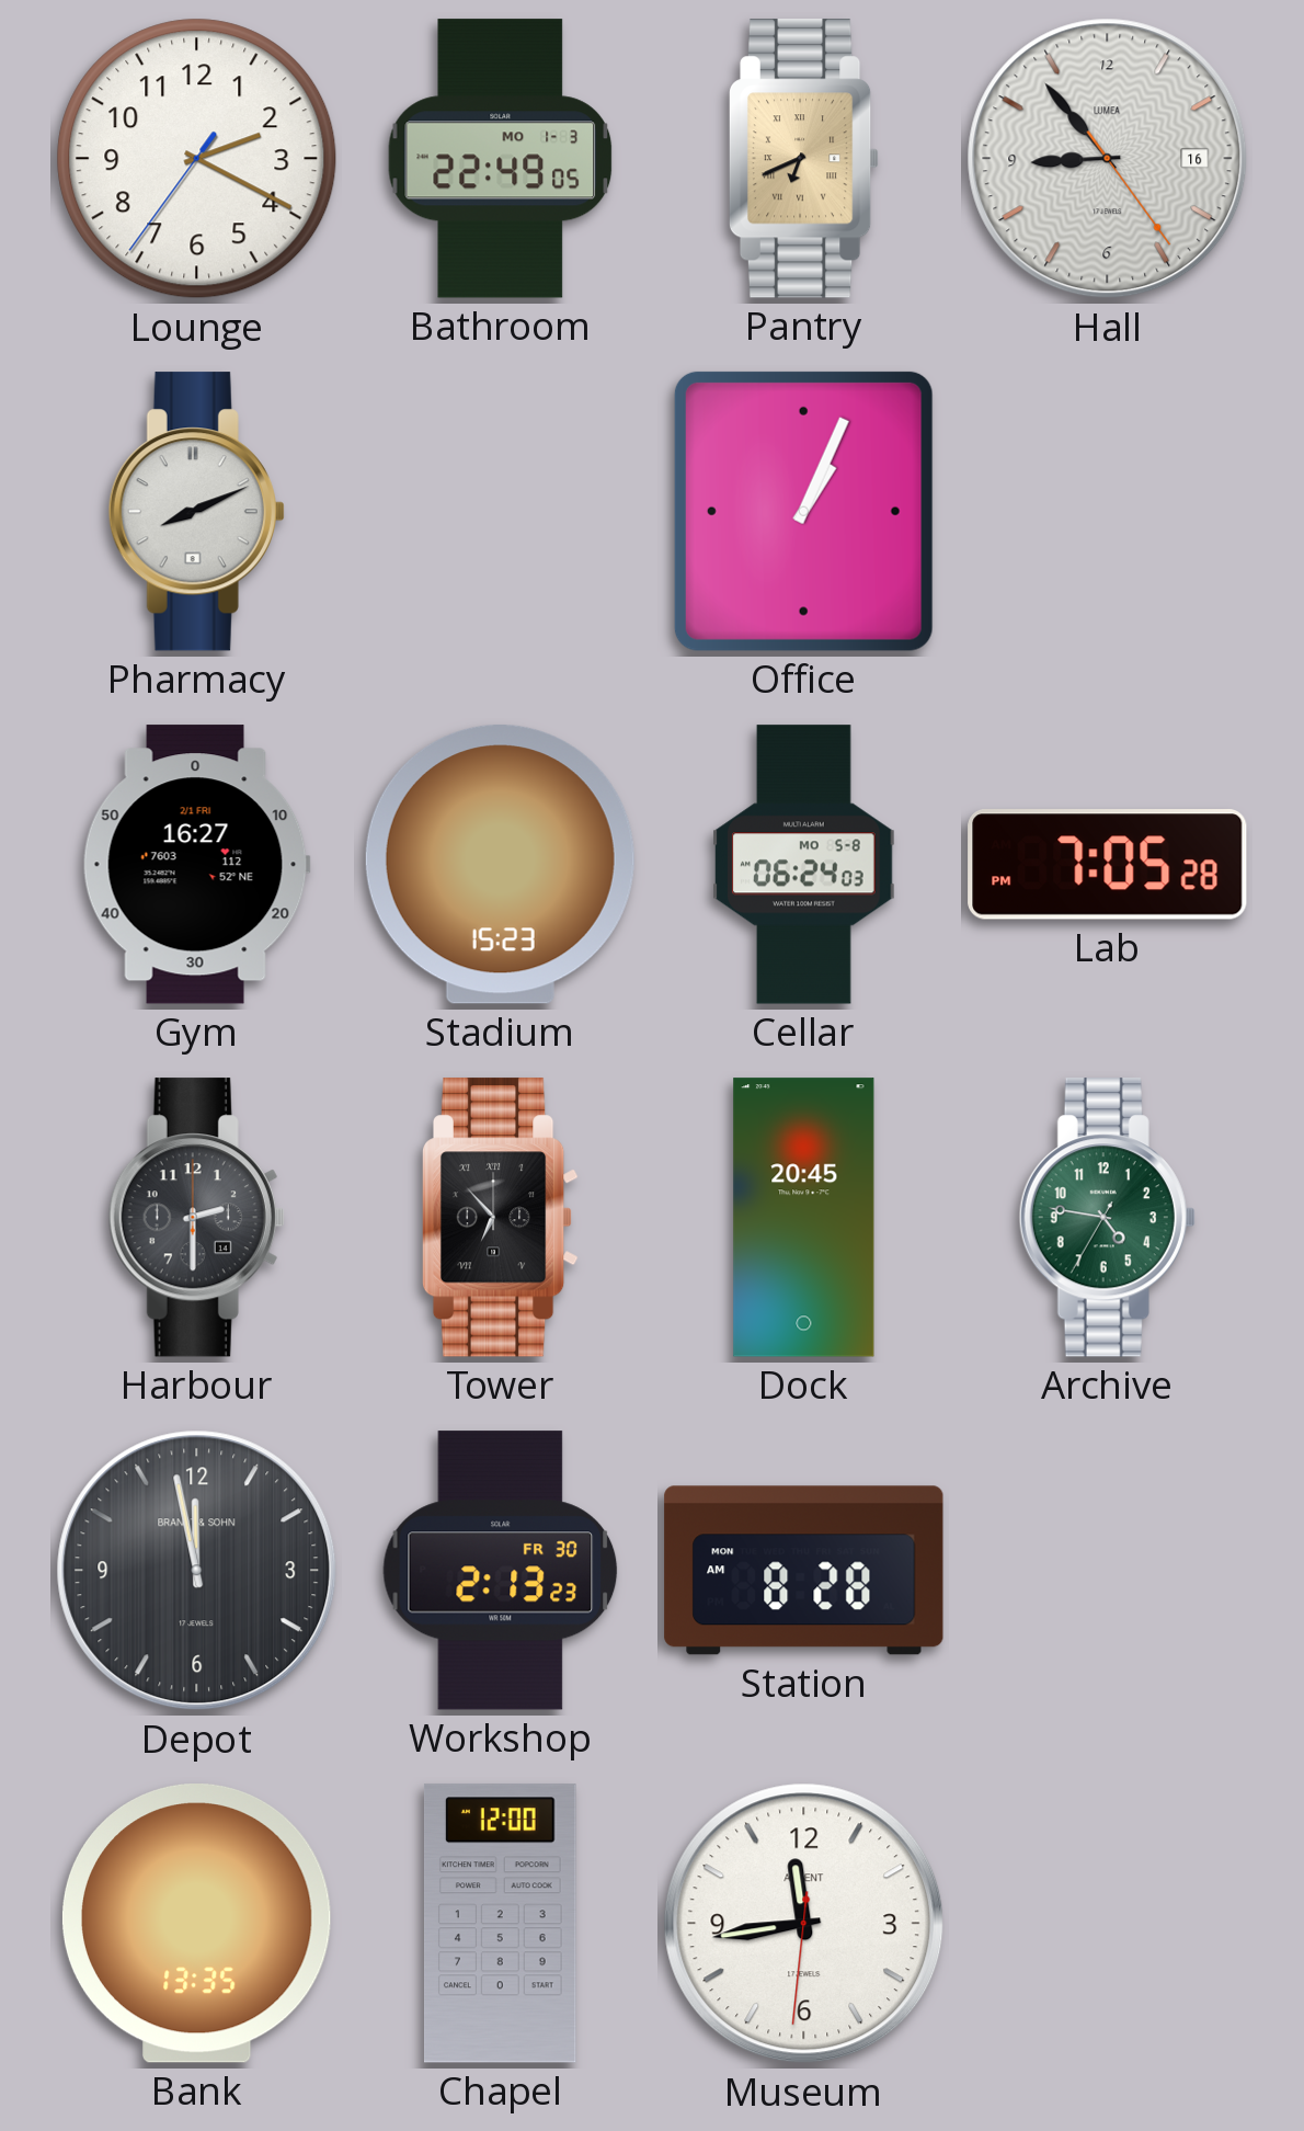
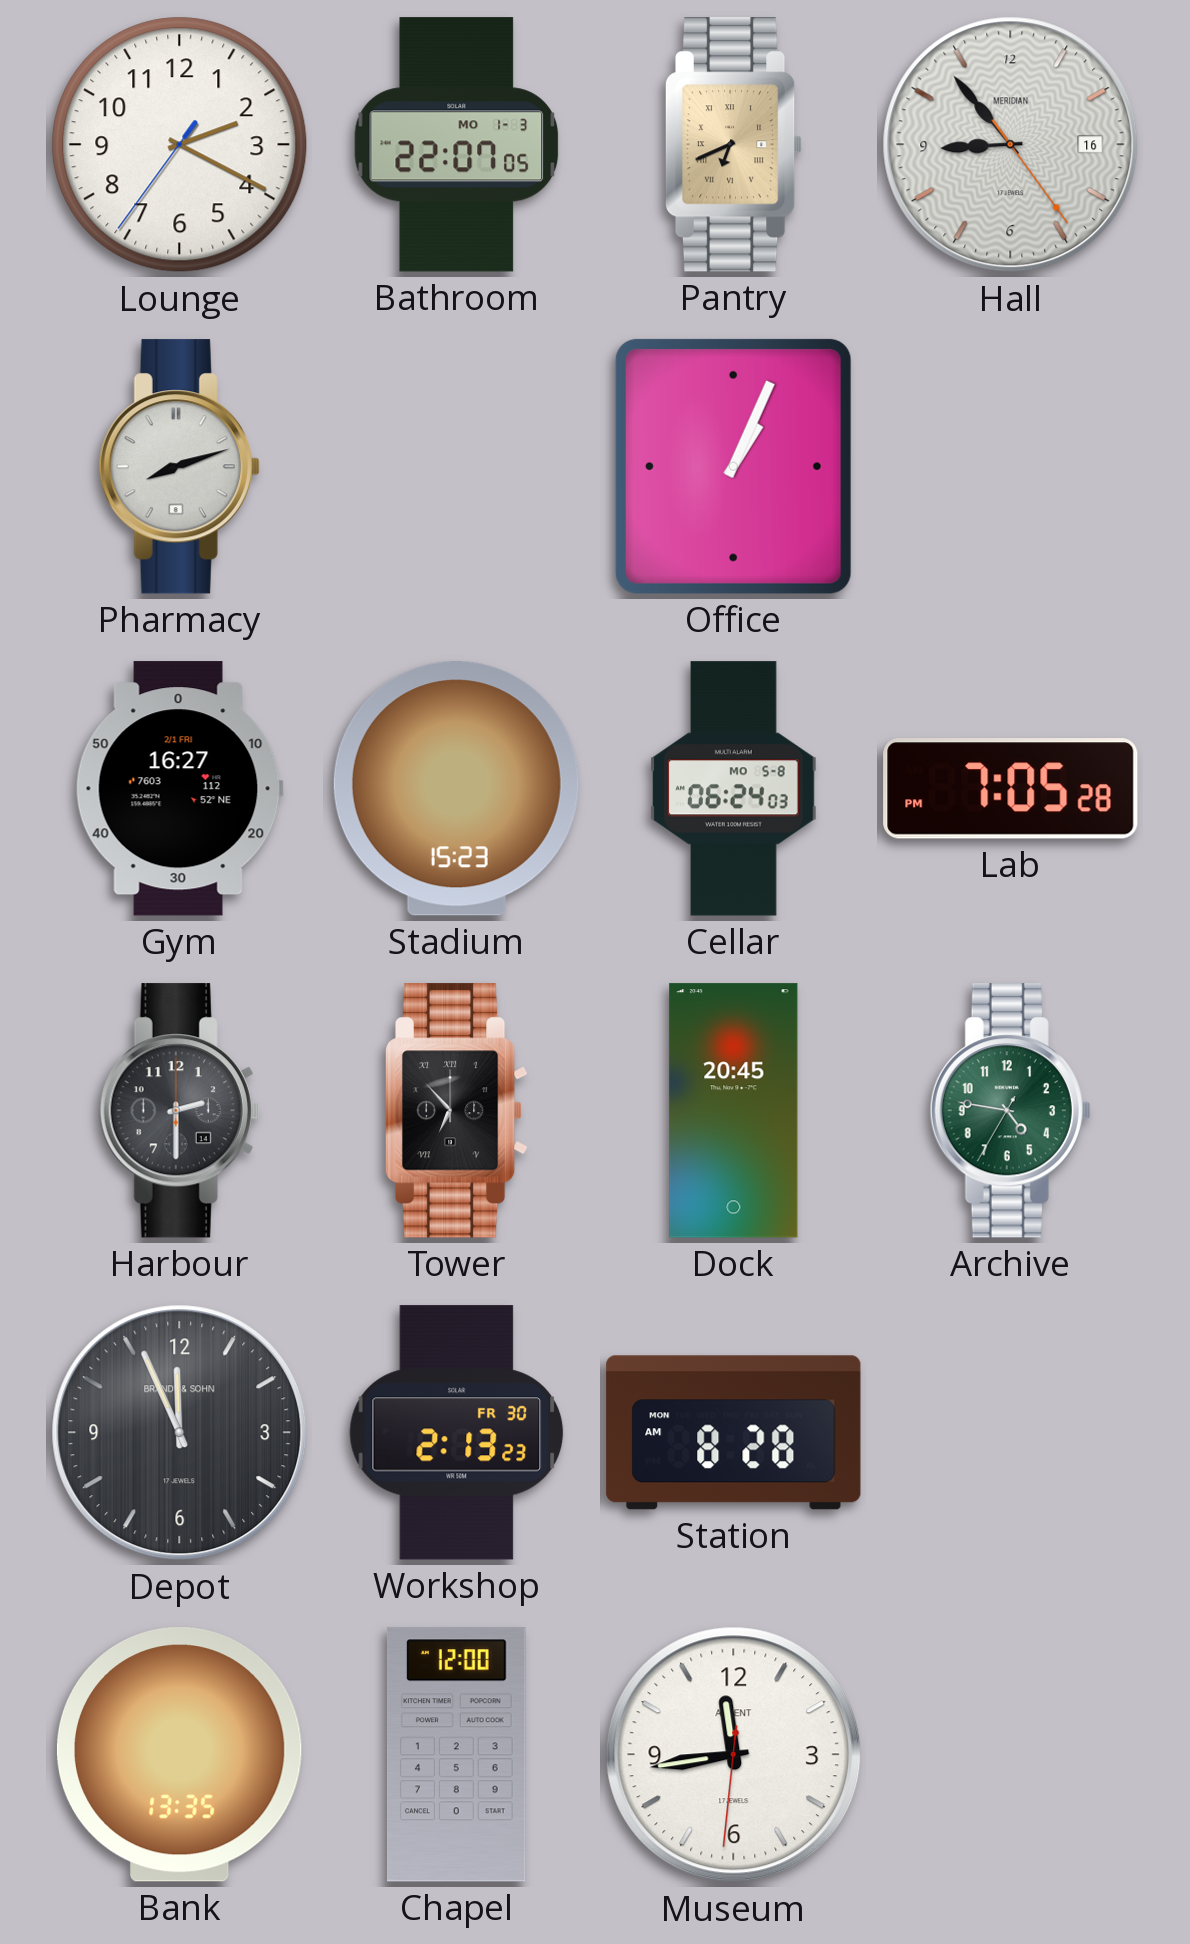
Bathroom: 22:49 -> 22:07
Hall brand: LUMEA -> MERIDIAN
Pharmacy: 8:11 -> 8:12
Depot: 11:58 -> 11:56
